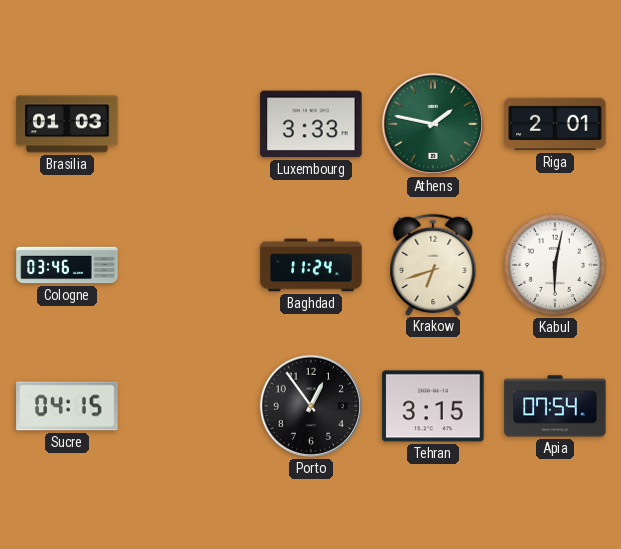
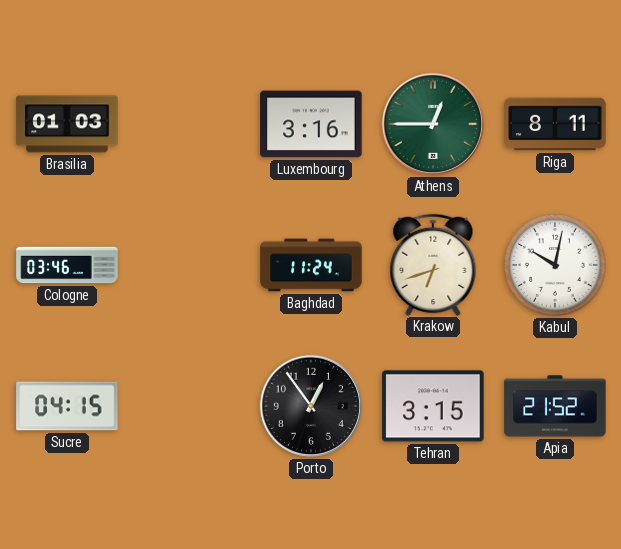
Luxembourg: 3:33 -> 3:16
Athens: 1:47 -> 12:45
Riga: 2:01 -> 8:11
Kabul: 6:02 -> 10:02
Apia: 07:54 -> 21:52
